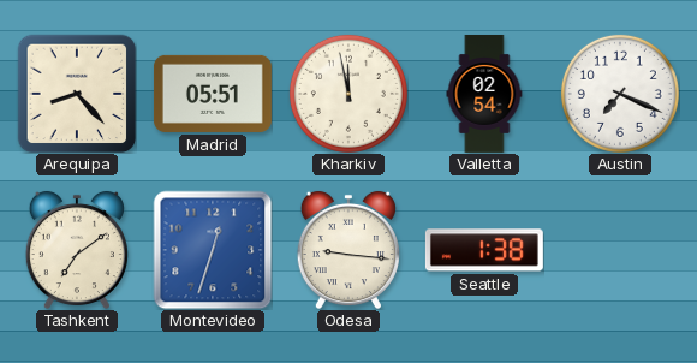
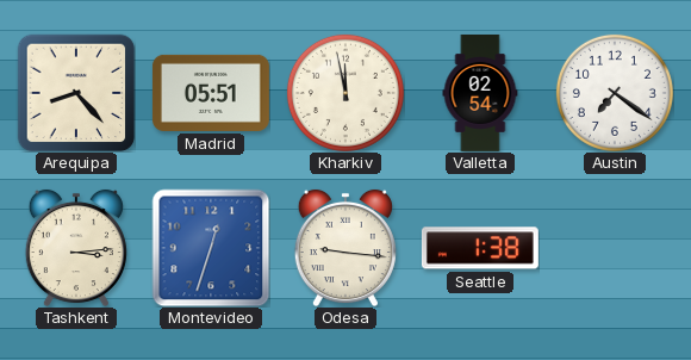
Austin: 7:19 -> 7:21
Tashkent: 7:09 -> 3:14
